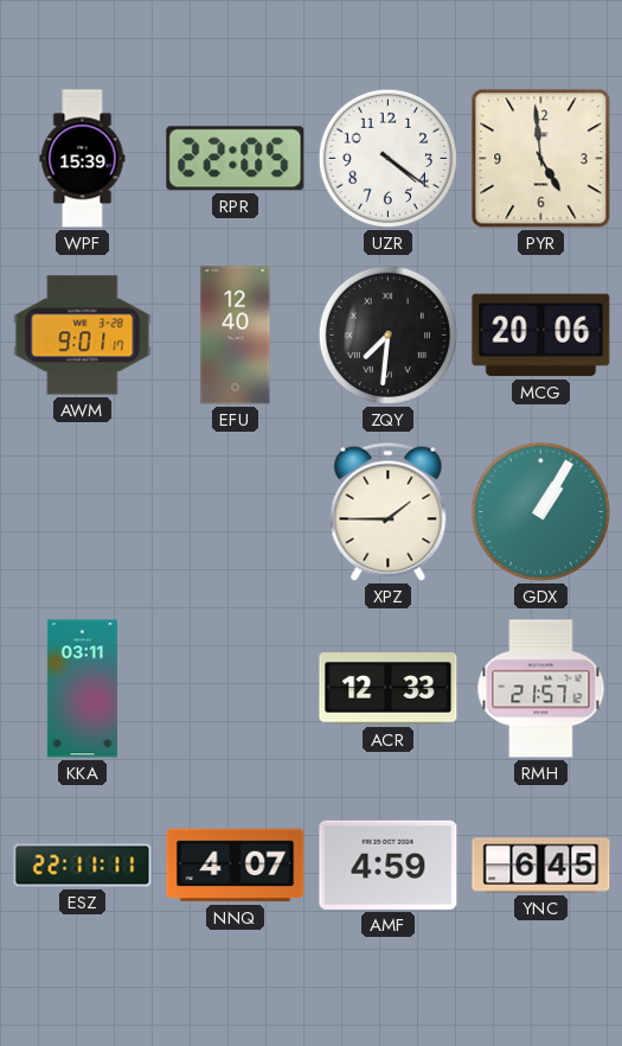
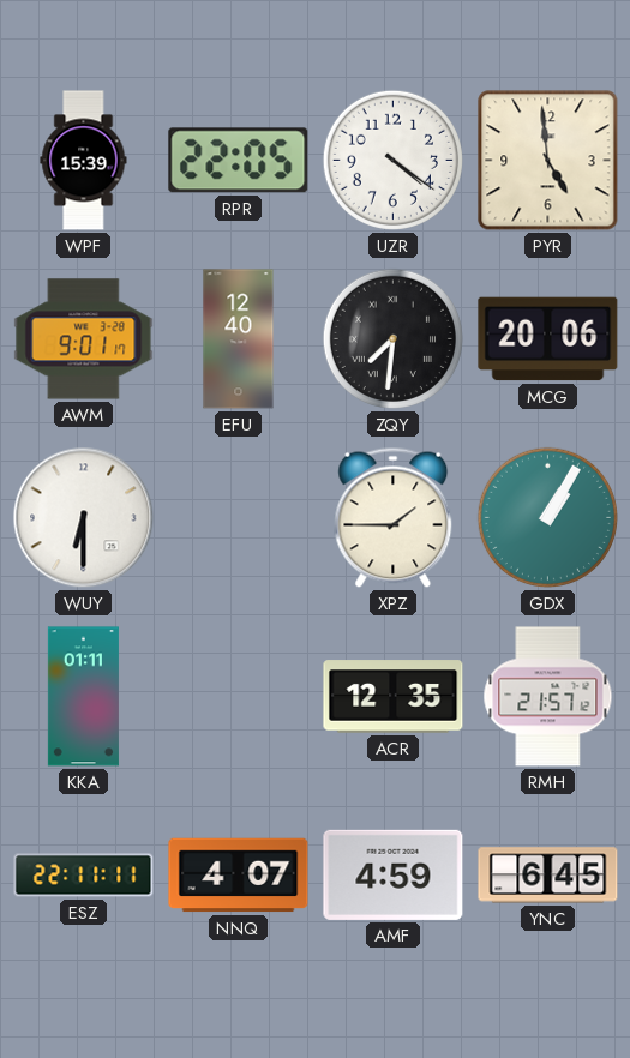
WUY: none -> 6:30
KKA: 03:11 -> 01:11
ACR: 12:33 -> 12:35
